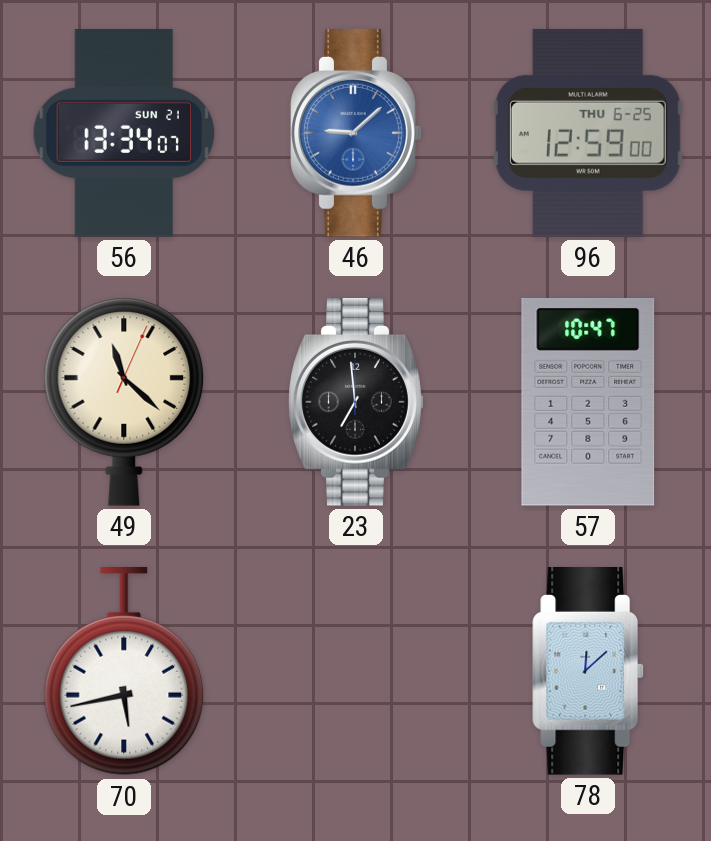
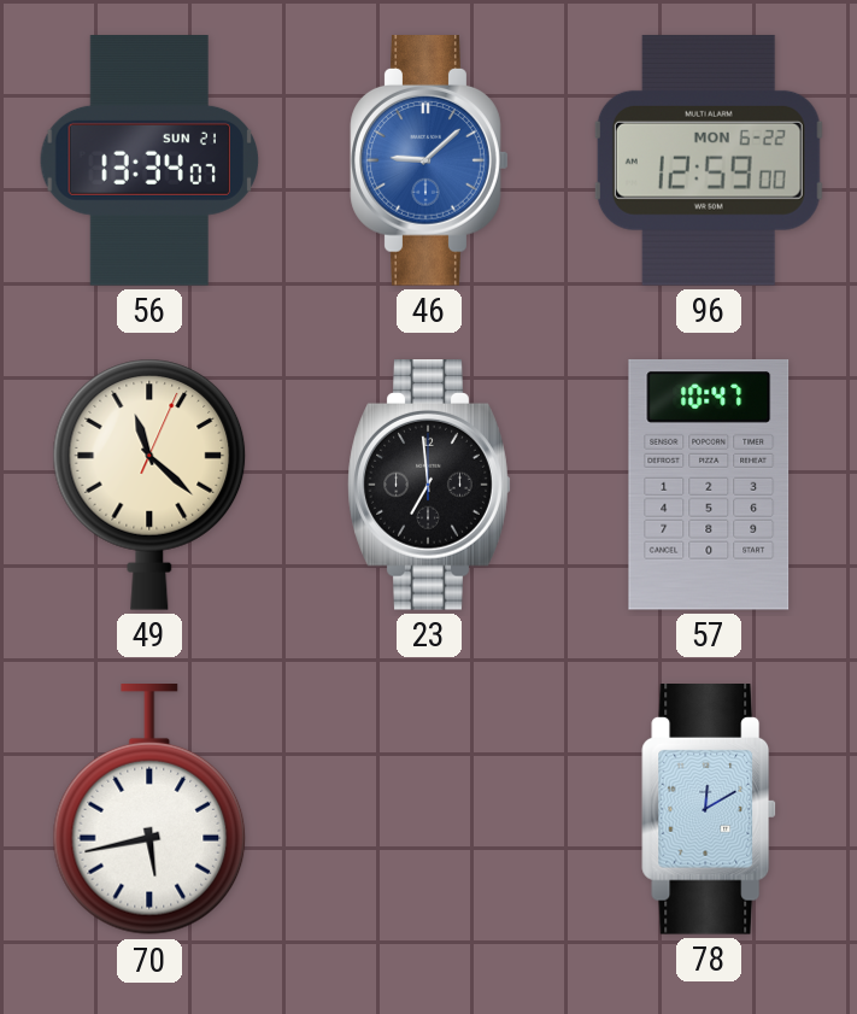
96 date: THU 6-25 -> MON 6-22
78: 12:08 -> 12:10
